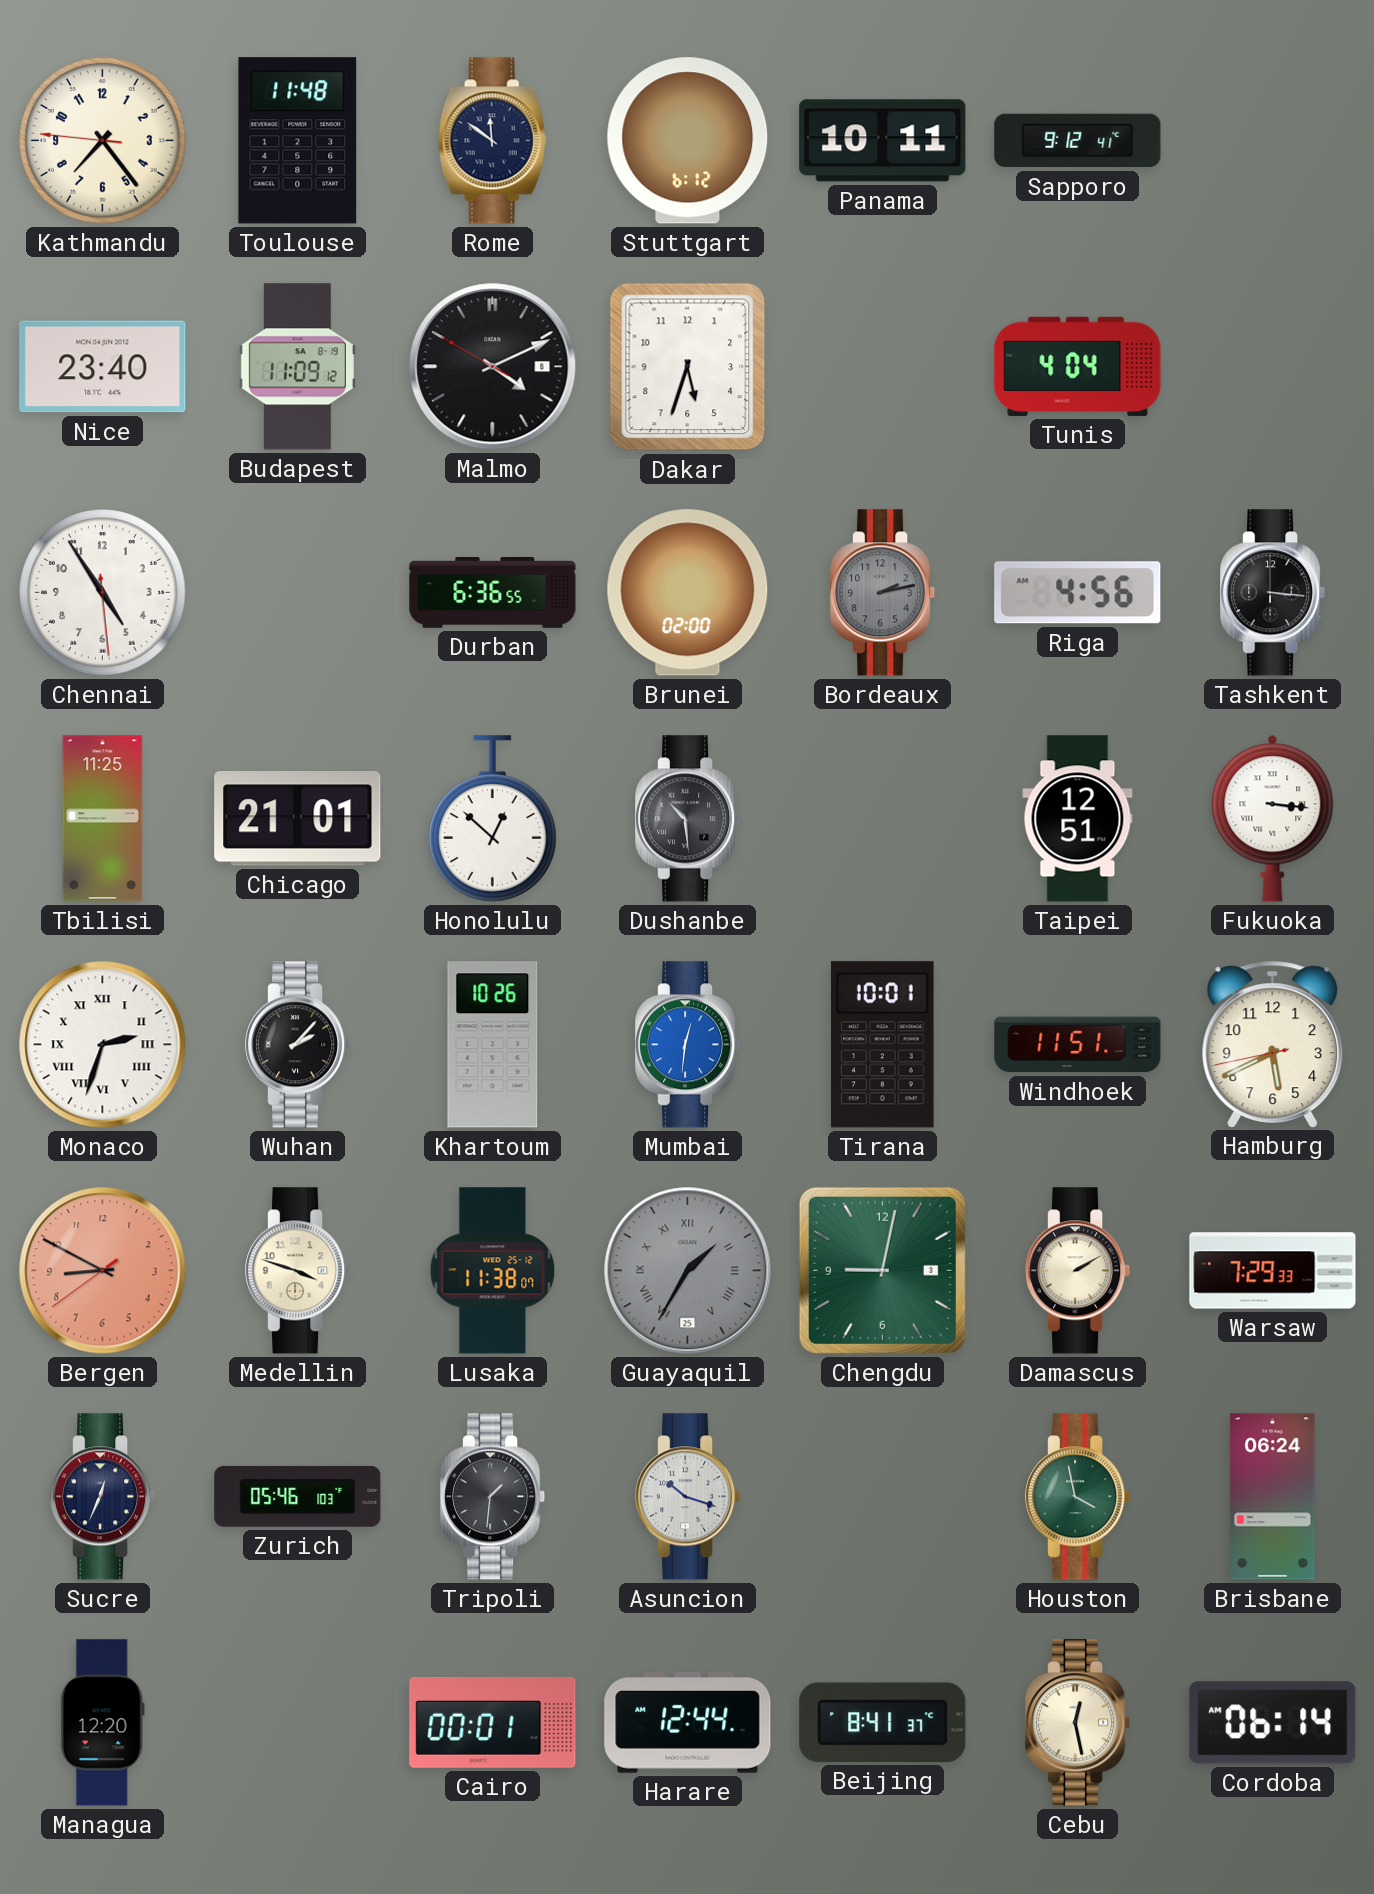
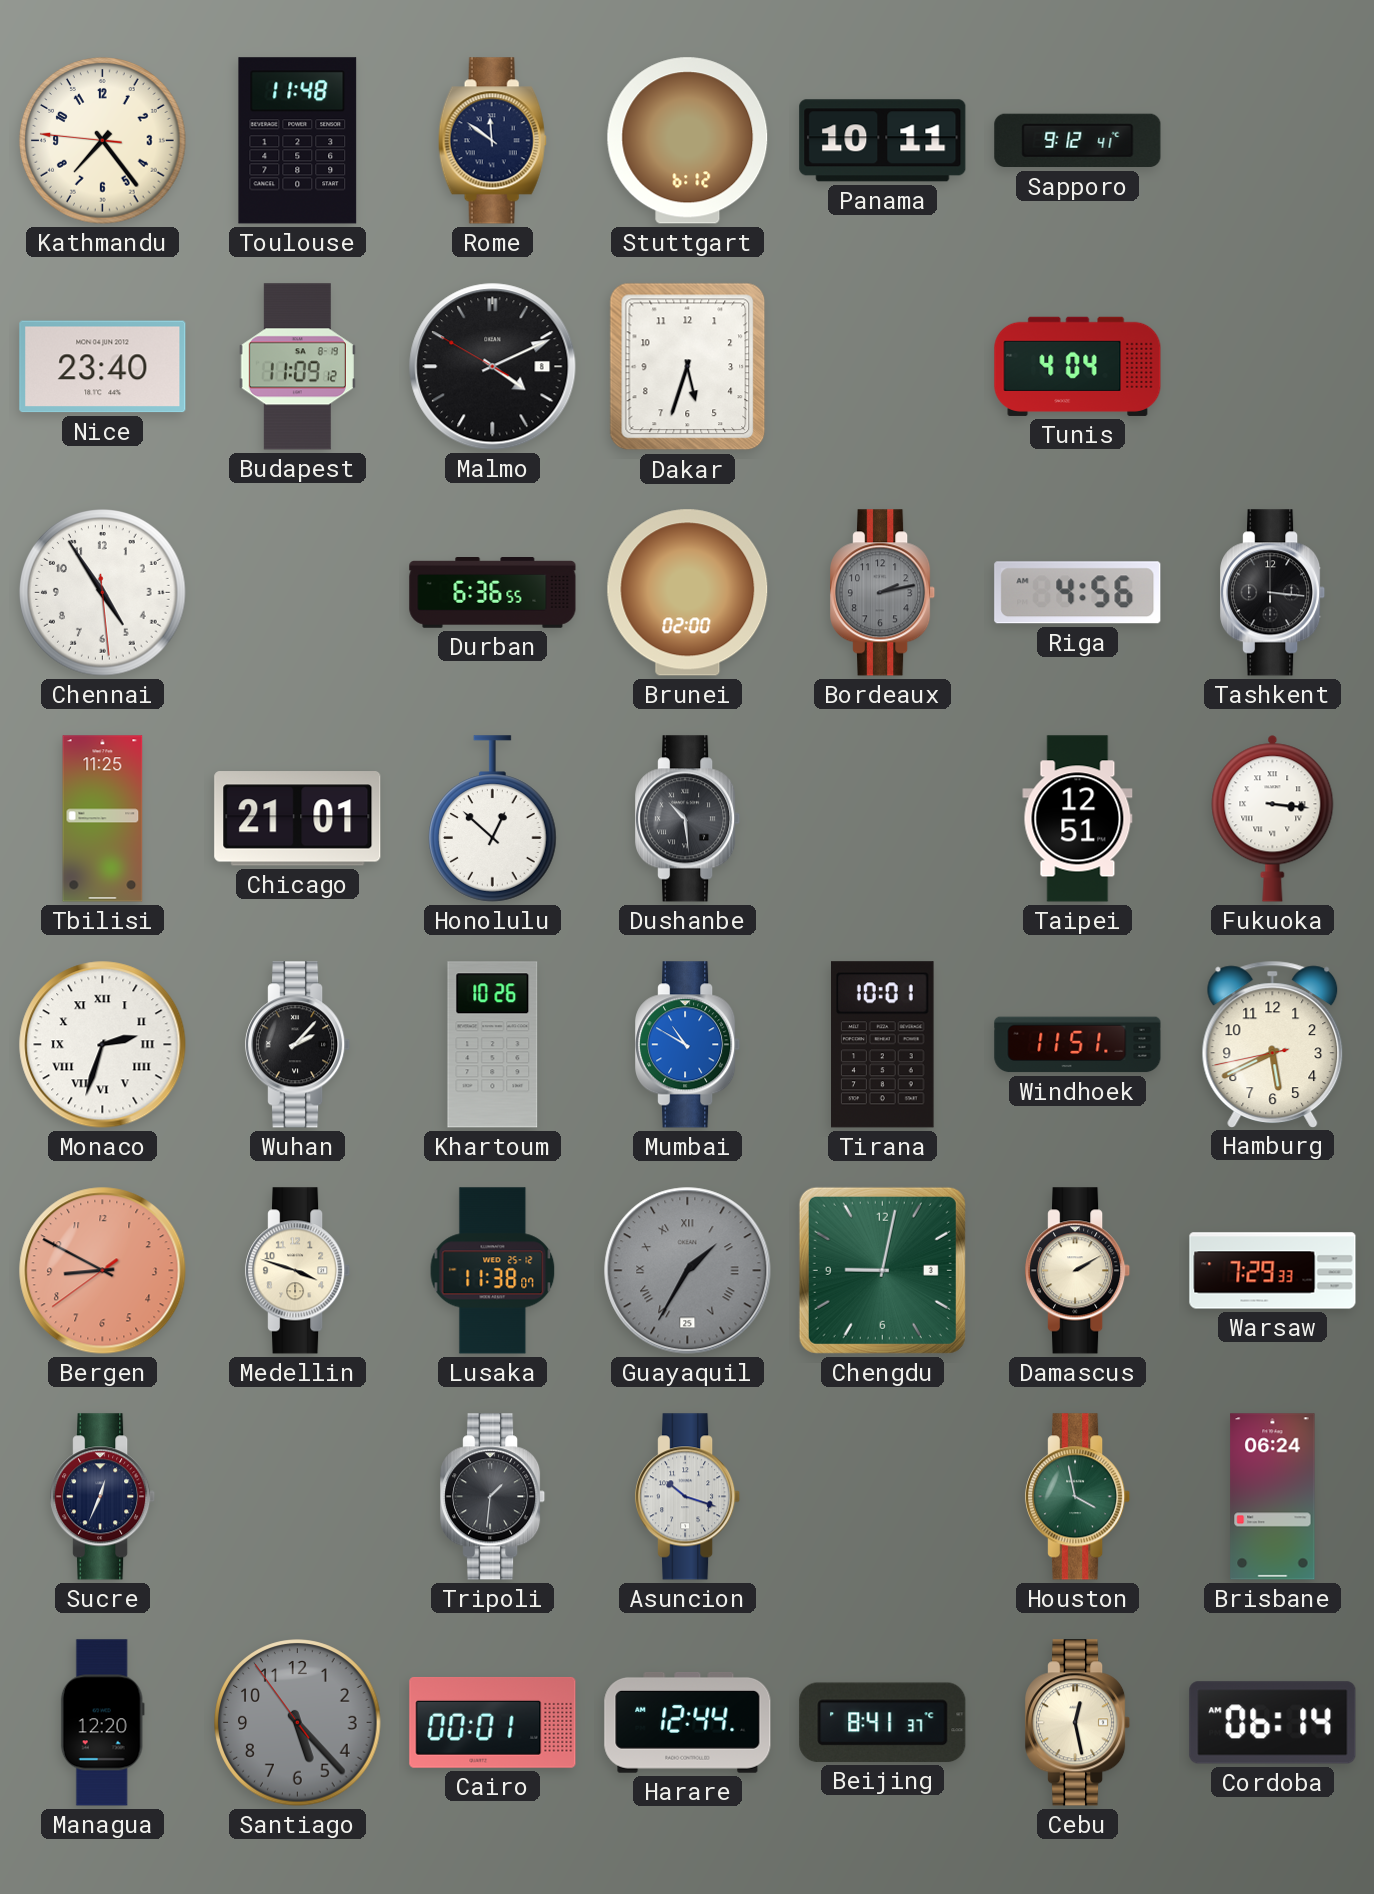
Mumbai: 12:31 -> 10:50
Zurich: 05:46 -> none
Santiago: none -> 5:22
